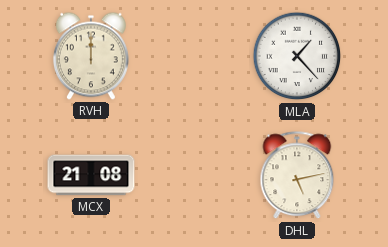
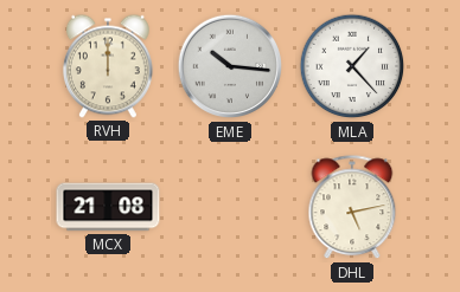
EME: none -> 10:16
